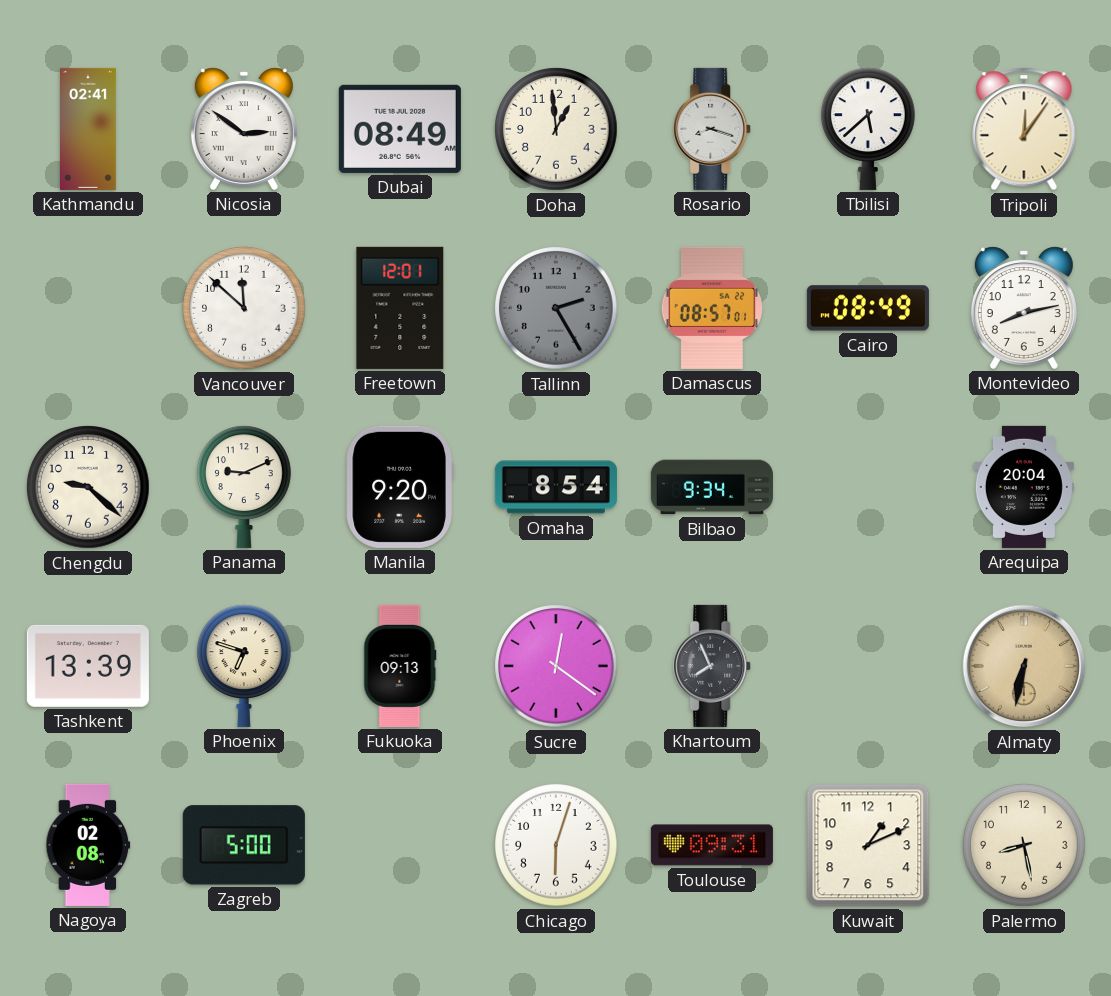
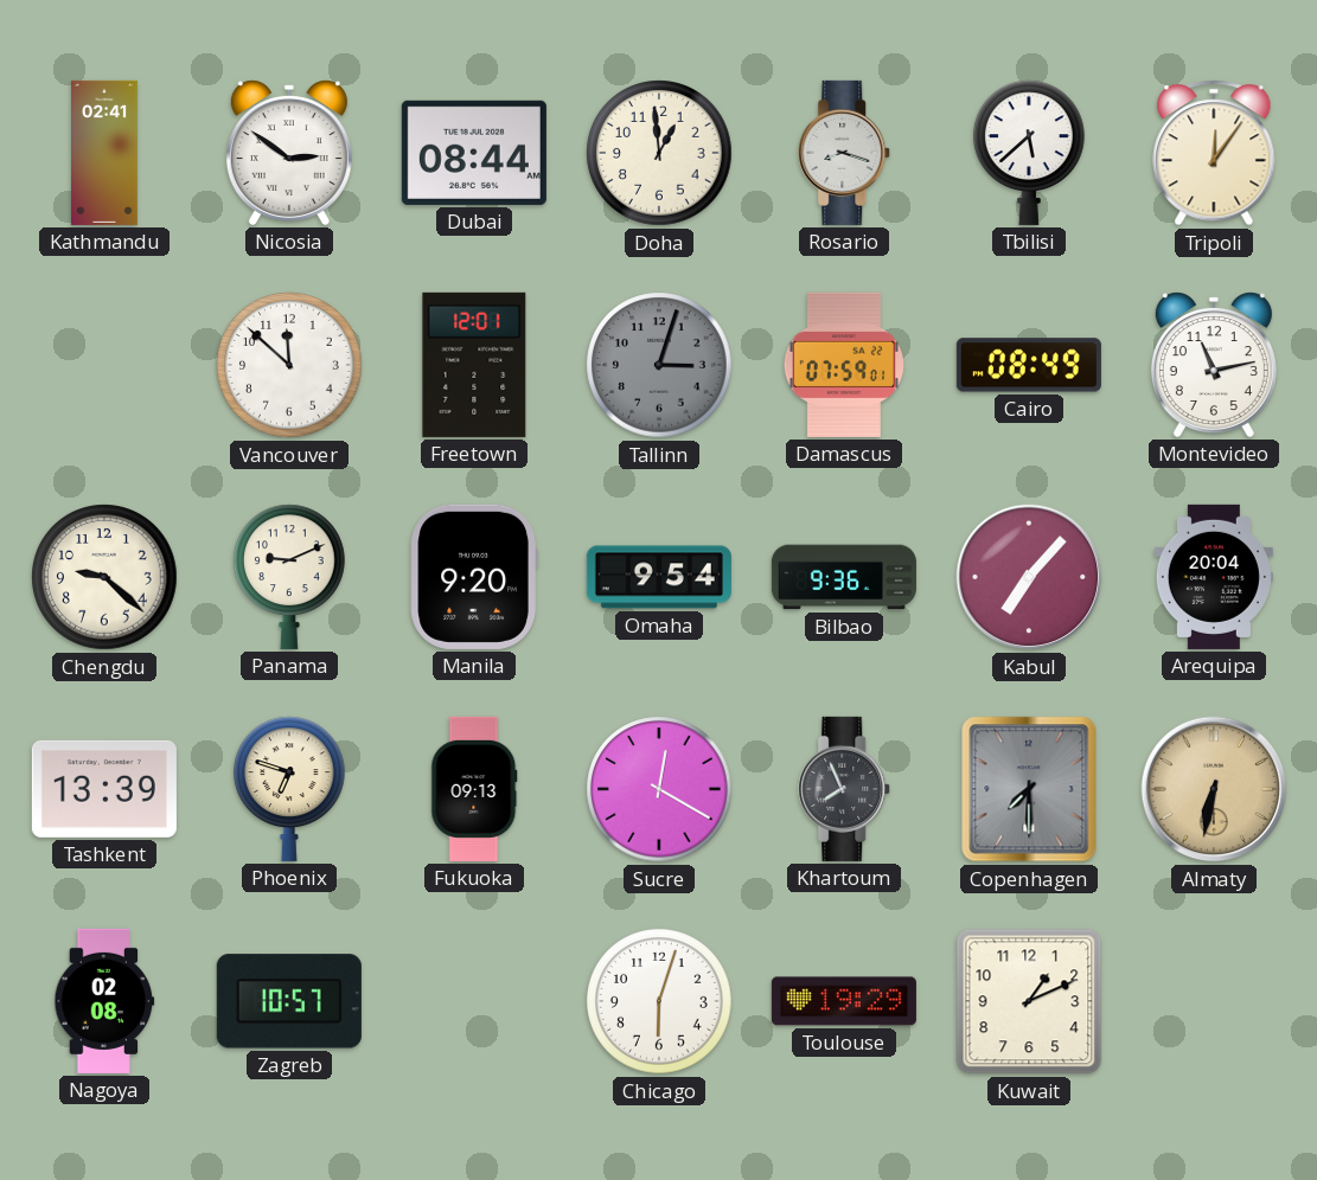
Dubai: 08:49 -> 08:44
Tallinn: 2:25 -> 3:03
Damascus: 08:57 -> 07:59
Montevideo: 8:13 -> 11:13
Omaha: 8:54 -> 9:54
Bilbao: 9:34 -> 9:36
Kabul: none -> 7:07
Sucre: 12:21 -> 12:20
Copenhagen: none -> 7:30
Zagreb: 5:00 -> 10:57
Toulouse: 09:31 -> 19:29
Palermo: 8:28 -> none
